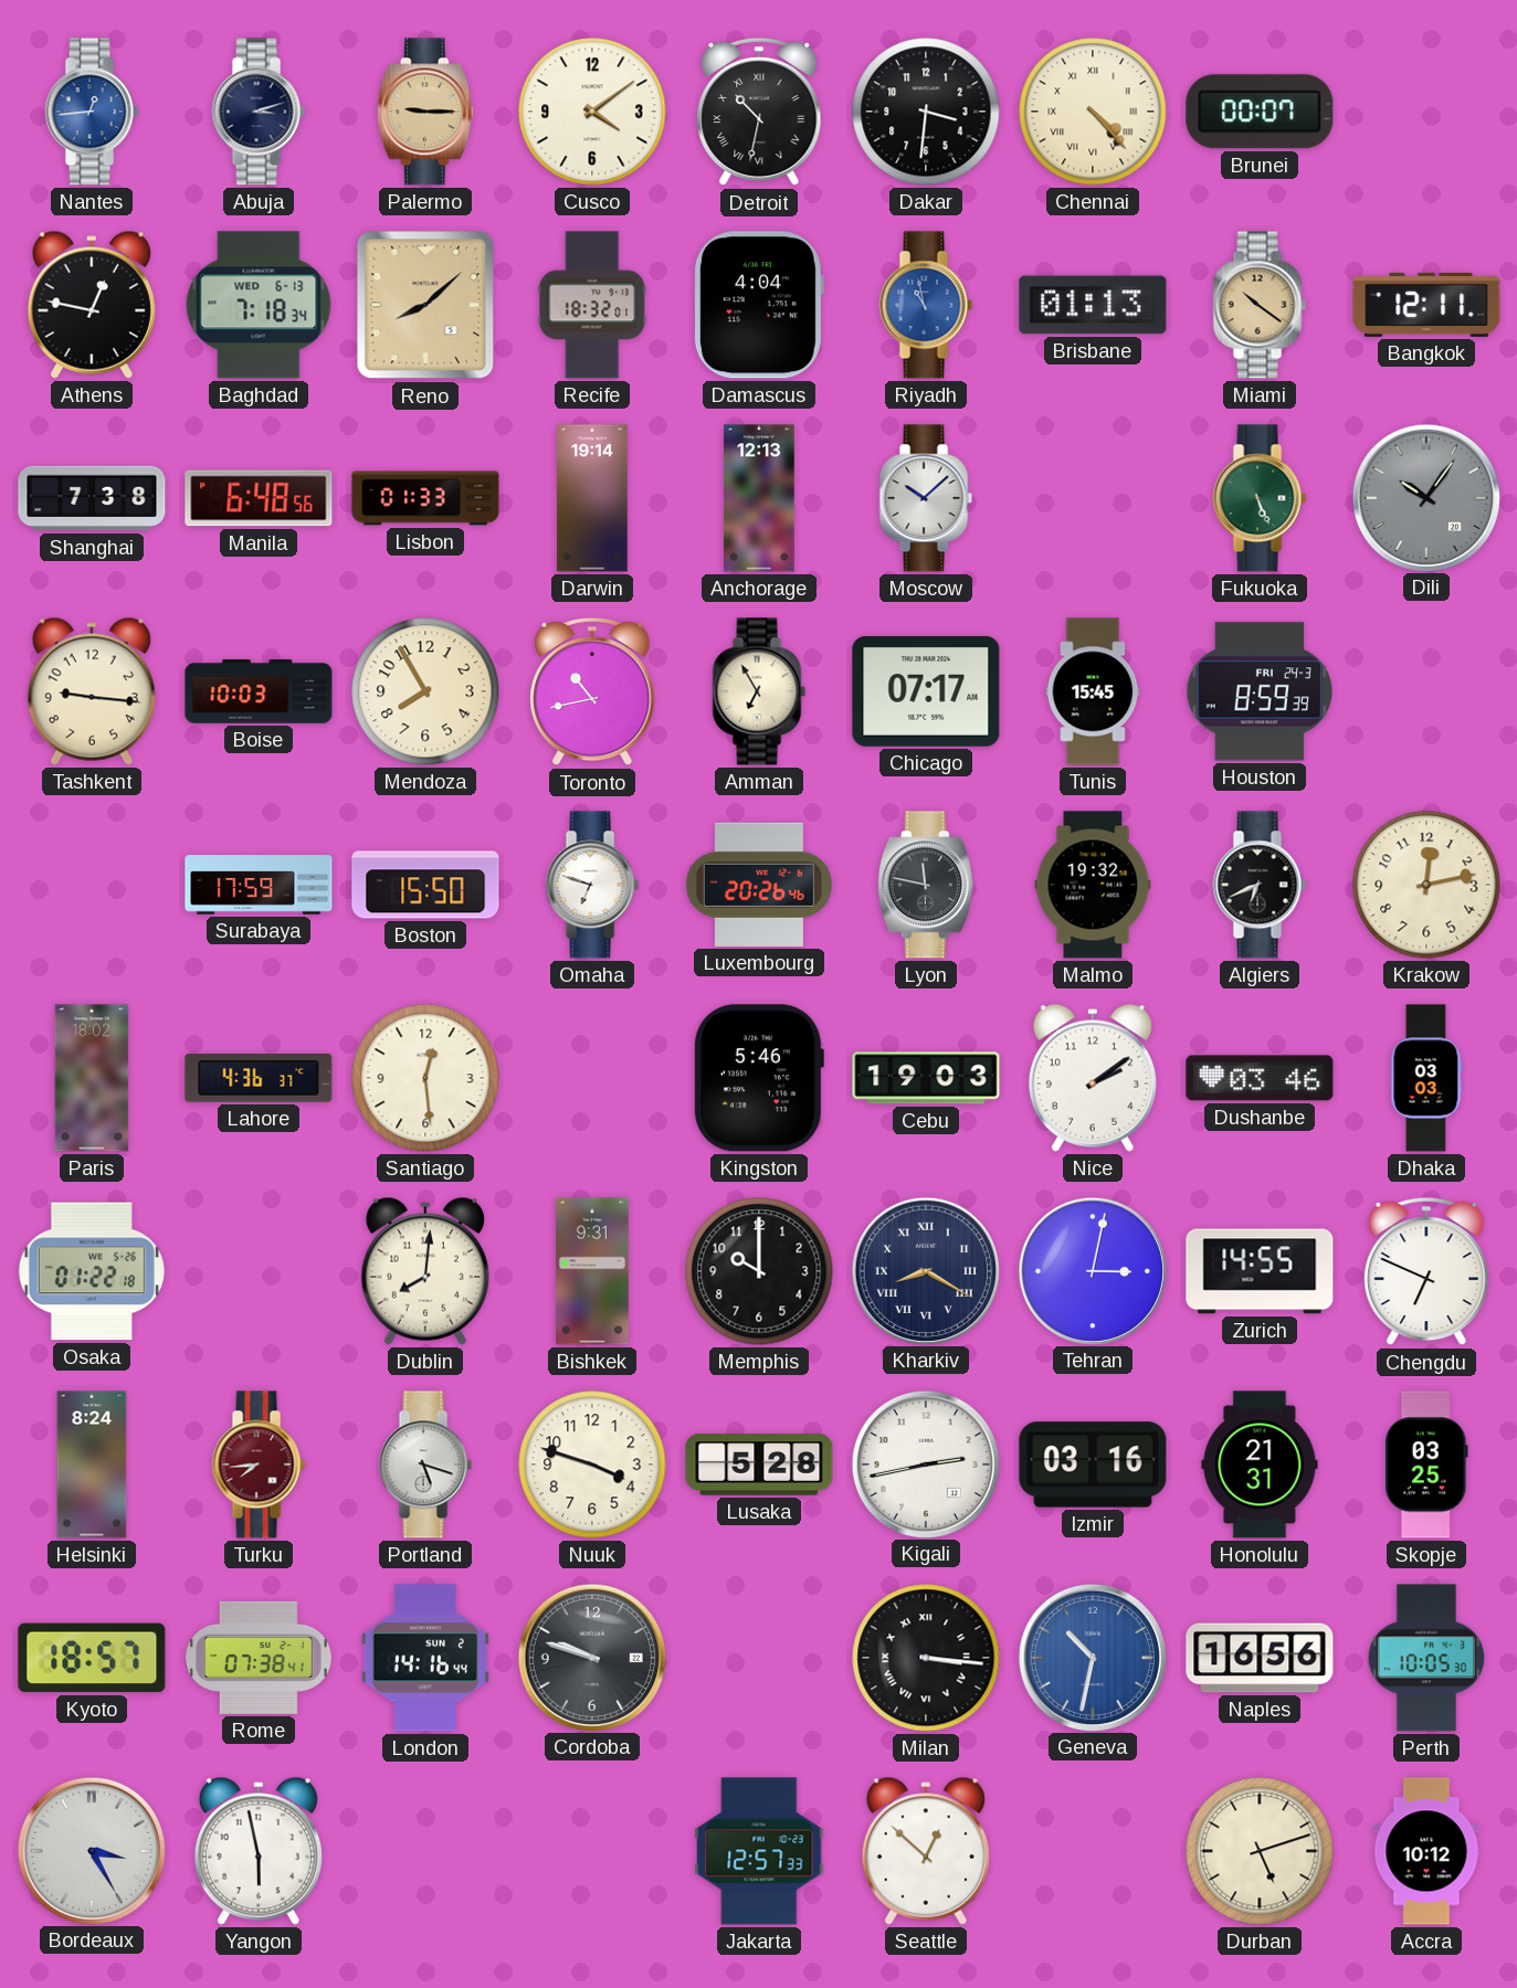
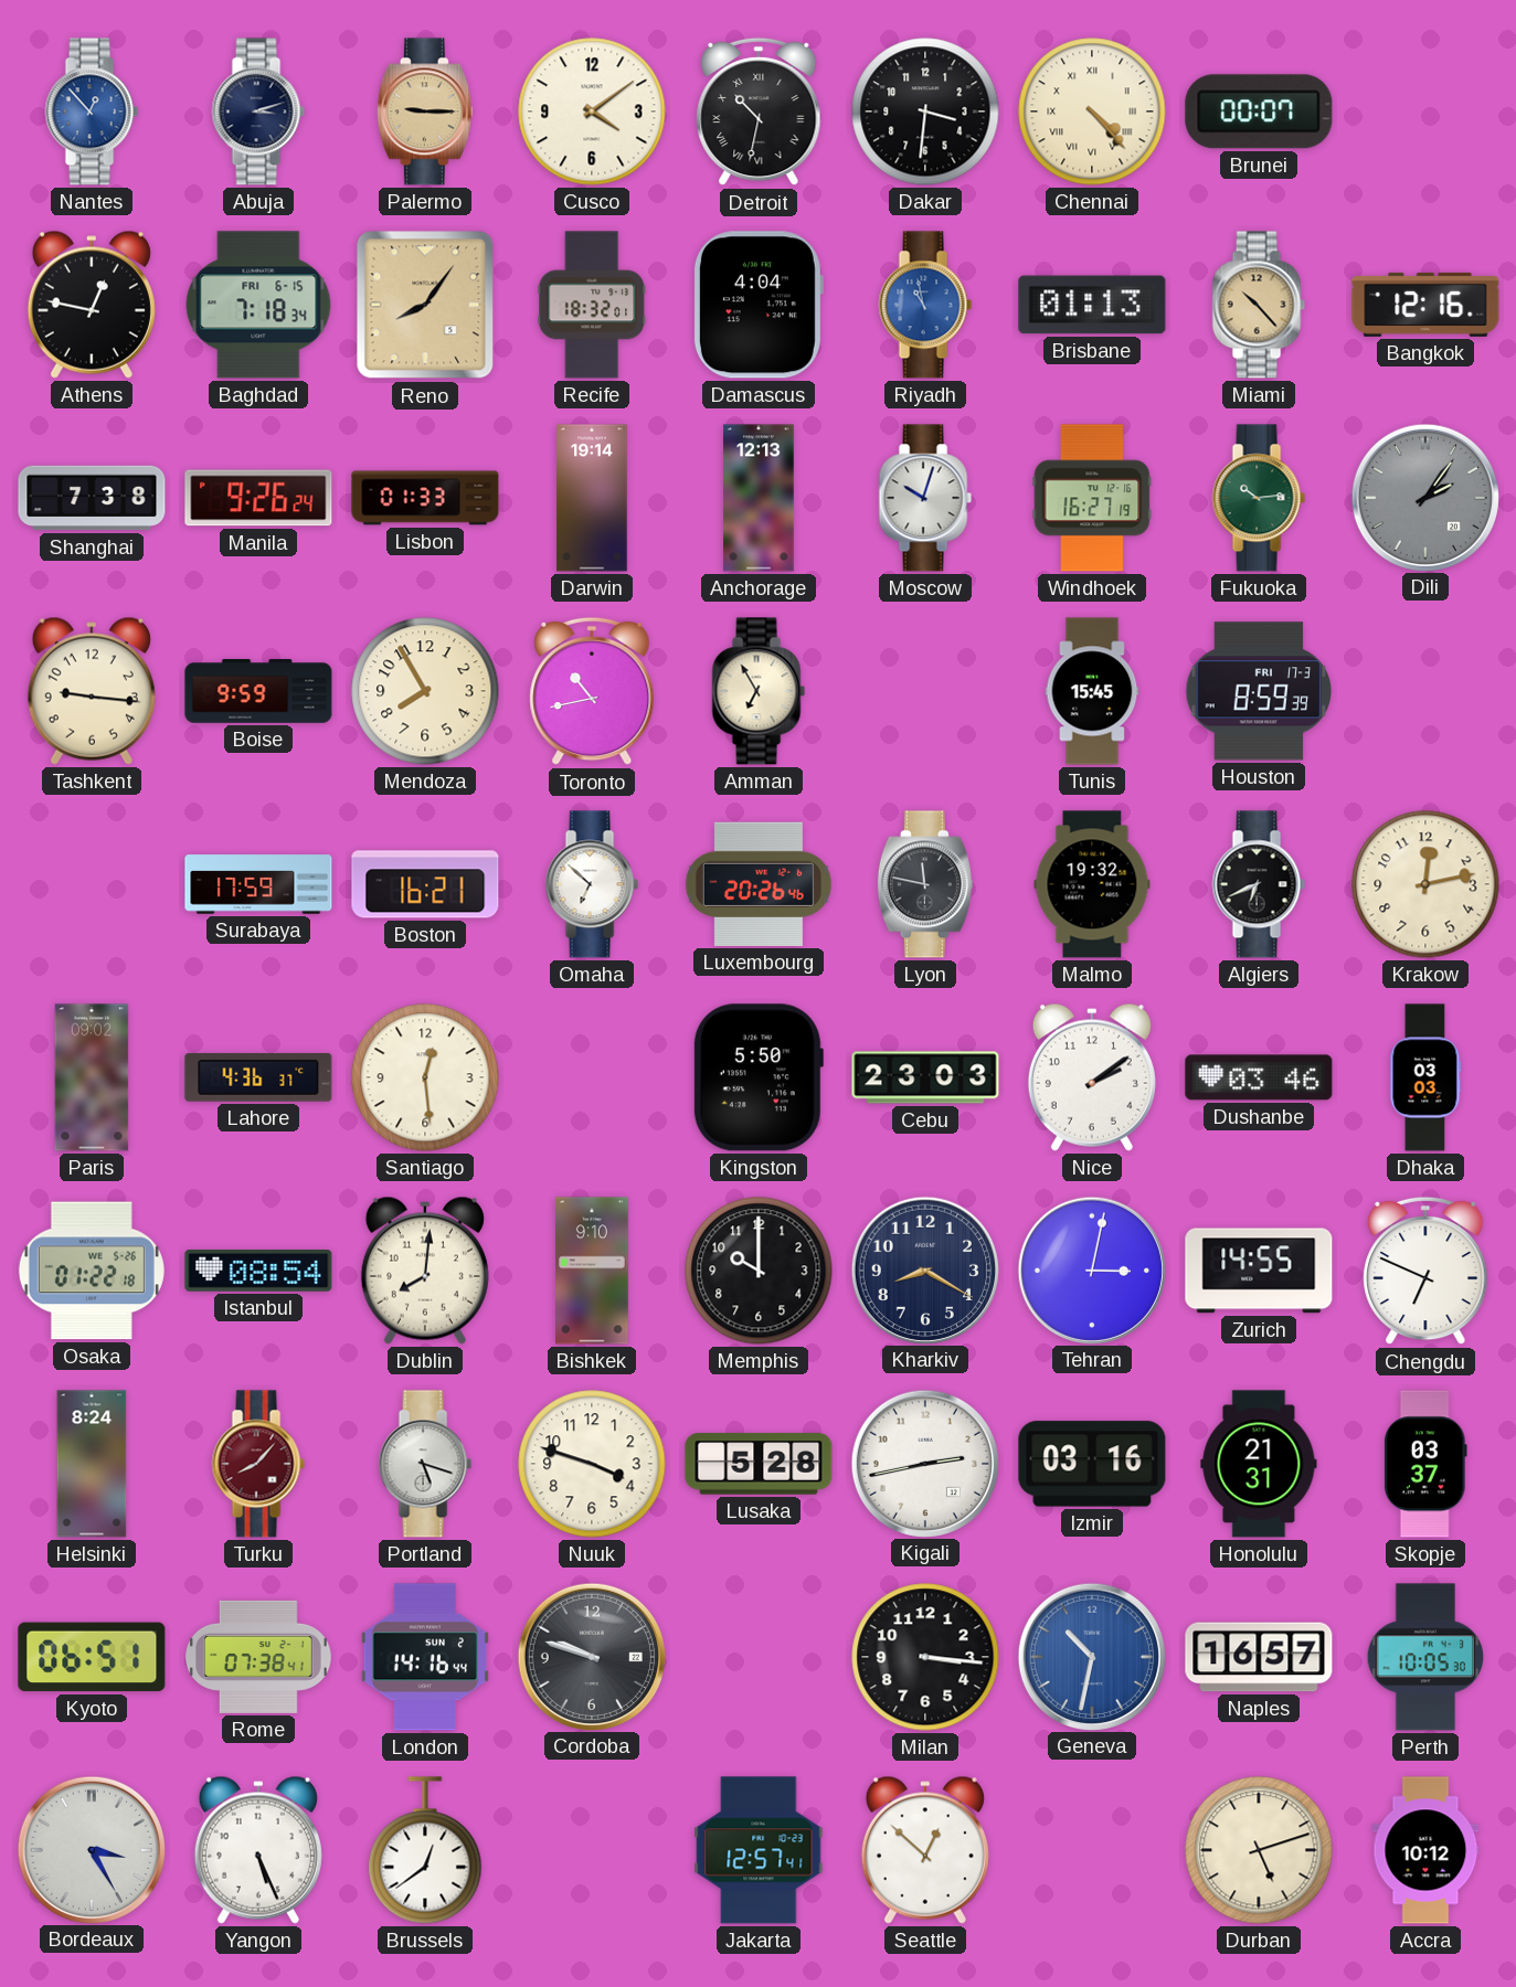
Nantes: 12:44 -> 12:53
Baghdad date: WED 6-13 -> FRI 6-15
Reno: 8:08 -> 8:06
Miami: 10:21 -> 10:23
Bangkok: 12:11 -> 12:16
Manila: 6:48 -> 9:26
Moscow: 10:08 -> 10:03
Windhoek: none -> 16:27
Fukuoka: 5:26 -> 10:14
Dili: 10:06 -> 2:06
Boise: 10:03 -> 9:59
Chicago: 07:17 -> none
Houston date: FRI 24-3 -> FRI 17-3
Boston: 15:50 -> 16:21
Omaha: 6:48 -> 6:52
Paris: 18:02 -> 09:02
Kingston: 5:46 -> 5:50
Cebu: 19:03 -> 23:03
Istanbul: none -> 08:54
Bishkek: 9:31 -> 9:10
Kharkiv numerals: Roman -> Arabic
Turku: 7:44 -> 8:07
Skopje: 03:25 -> 03:37
Kyoto: 18:57 -> 06:51
Milan numerals: Roman -> Arabic
Naples: 16:56 -> 16:57
Yangon: 5:58 -> 5:26
Brussels: none -> 12:39
Jakarta: 12:57:33 -> 12:57:41
